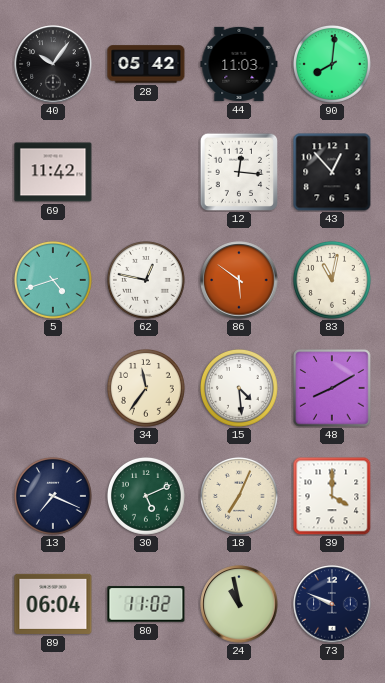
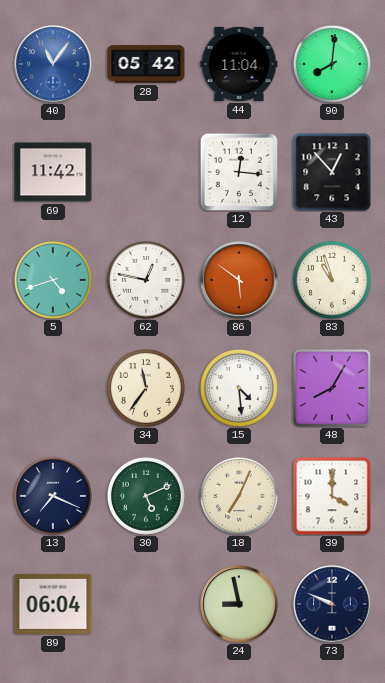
40: 10:06 -> 11:06
40 dial: black -> blue
44: 11:03 -> 11:04
83: 11:02 -> 10:57
48: 8:10 -> 8:05
80: 11:02 -> none
24: 10:58 -> 8:58
